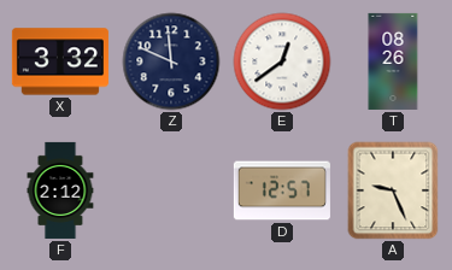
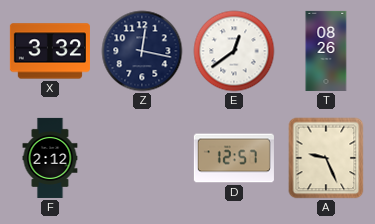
Z: 11:49 -> 12:17
